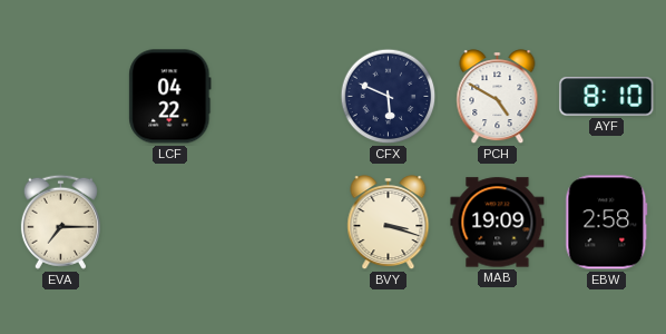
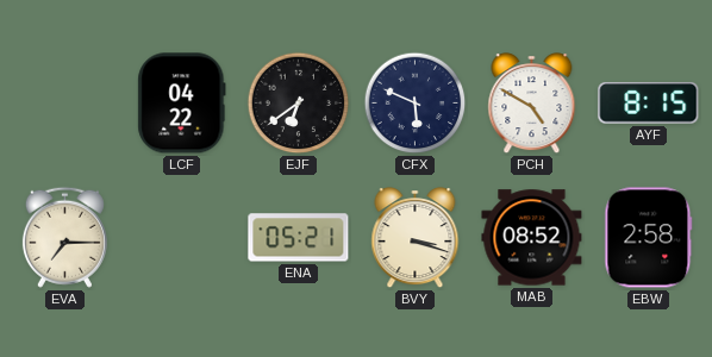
EJF: none -> 6:39
AYF: 8:10 -> 8:15
ENA: none -> 05:21
MAB: 19:09 -> 08:52
